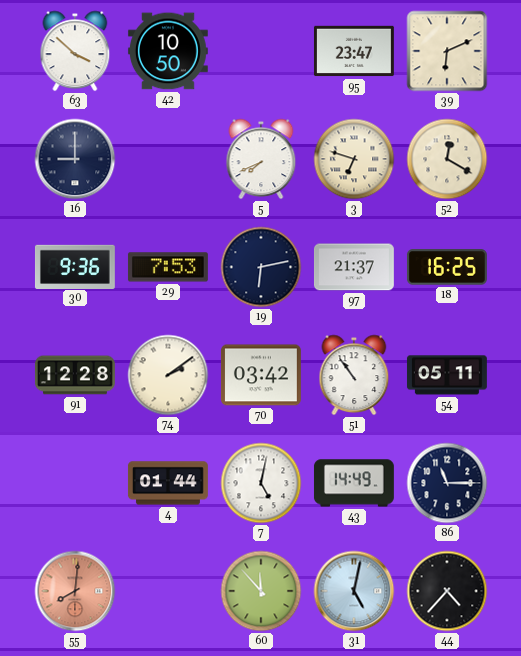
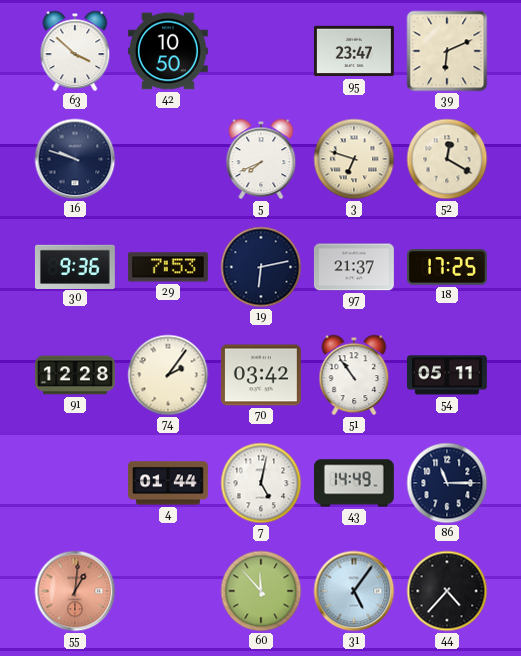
16: 9:00 -> 9:48
18: 16:25 -> 17:25
74: 2:09 -> 2:06
55: 8:01 -> 1:01
31: 5:02 -> 5:06
